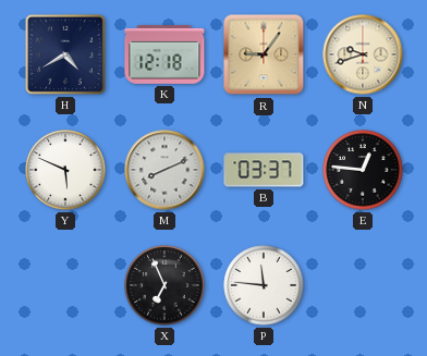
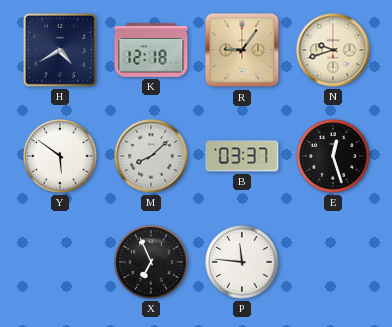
Y: 5:49 -> 5:51
M: 8:11 -> 8:08
E: 12:46 -> 12:27
